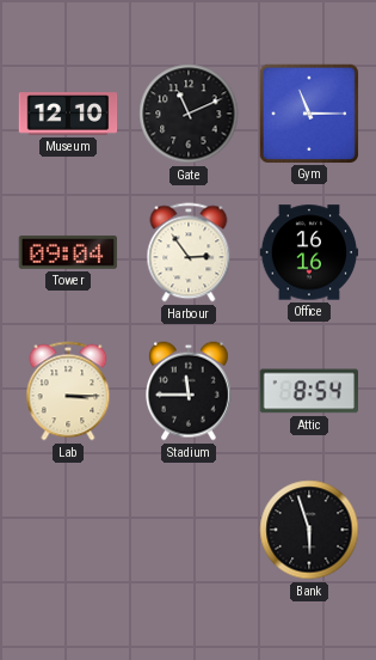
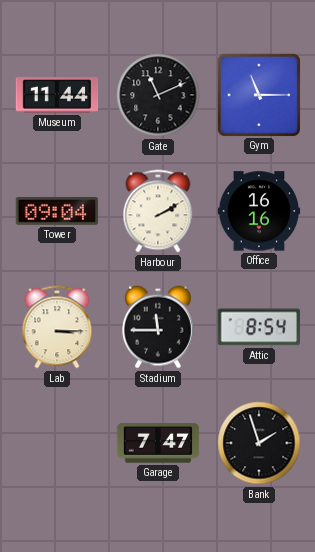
Museum: 12:10 -> 11:44
Harbour: 2:54 -> 2:10
Garage: none -> 7:47
Bank: 5:57 -> 1:57
